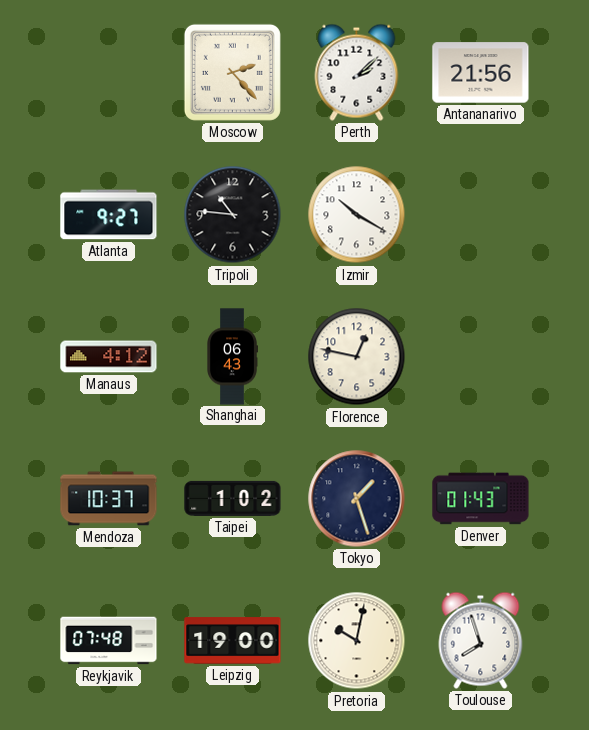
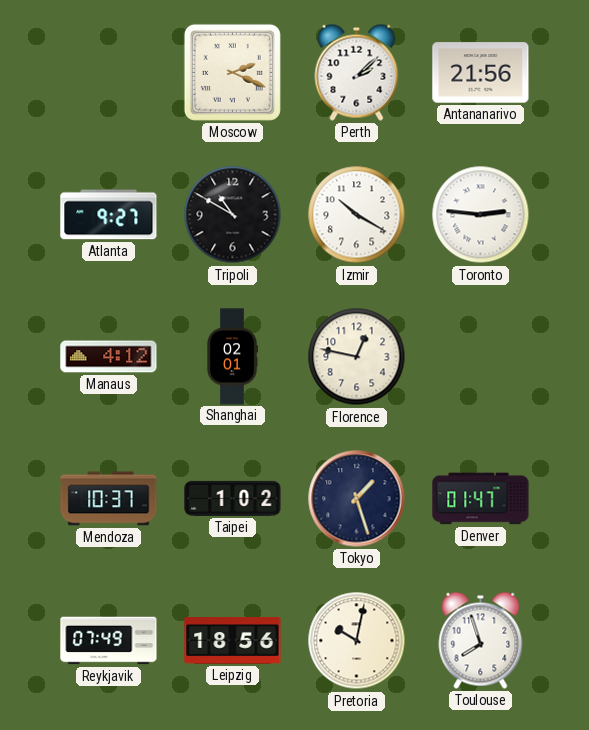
Moscow: 2:23 -> 2:19
Tripoli: 10:46 -> 10:50
Toronto: none -> 2:46
Shanghai: 06:43 -> 02:01
Denver: 01:43 -> 01:47
Reykjavik: 07:48 -> 07:49
Leipzig: 19:00 -> 18:56
